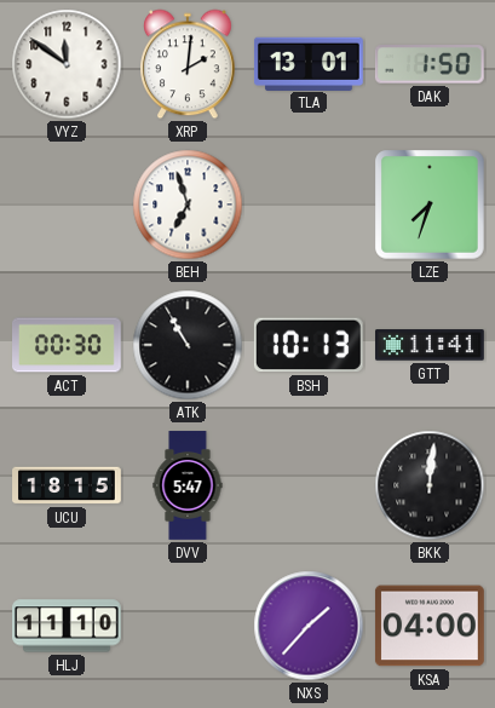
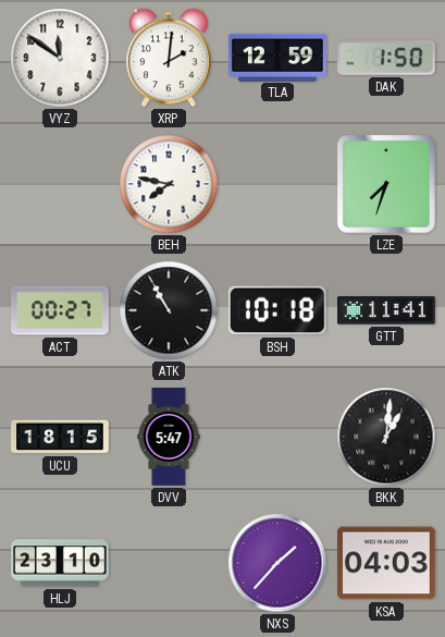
TLA: 13:01 -> 12:59
BEH: 6:57 -> 7:47
ACT: 00:30 -> 00:27
BSH: 10:13 -> 10:18
BKK: 12:01 -> 1:01
HLJ: 11:10 -> 23:10
KSA: 04:00 -> 04:03
